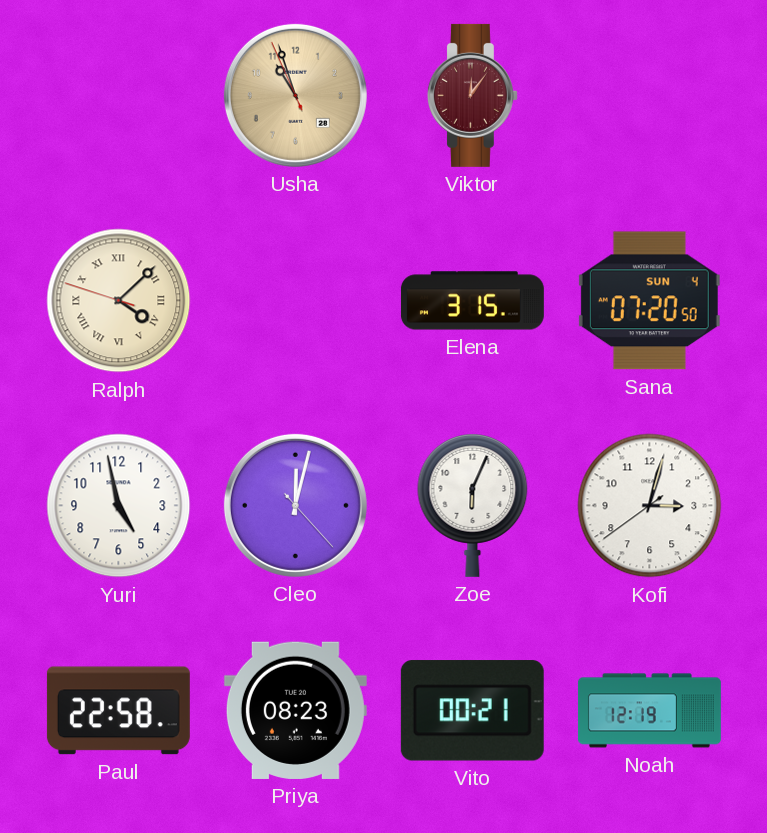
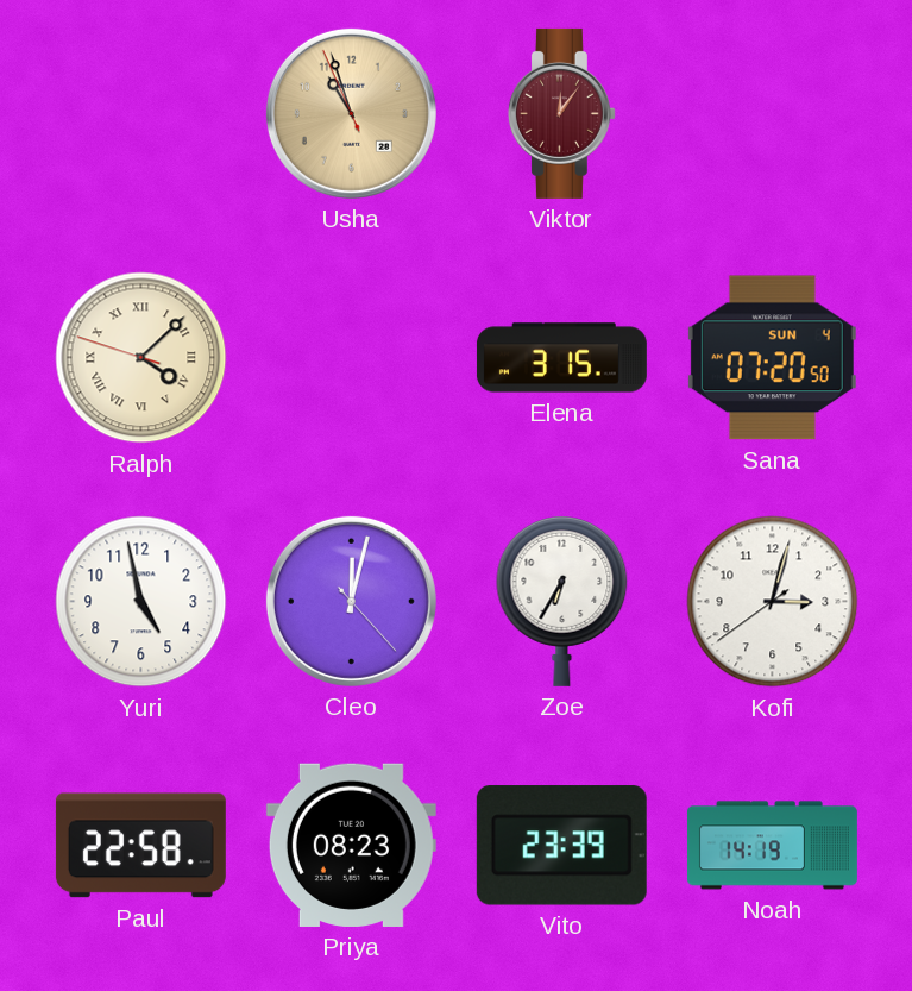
Zoe: 6:04 -> 6:35
Vito: 00:21 -> 23:39
Noah: 12:19 -> 14:19
